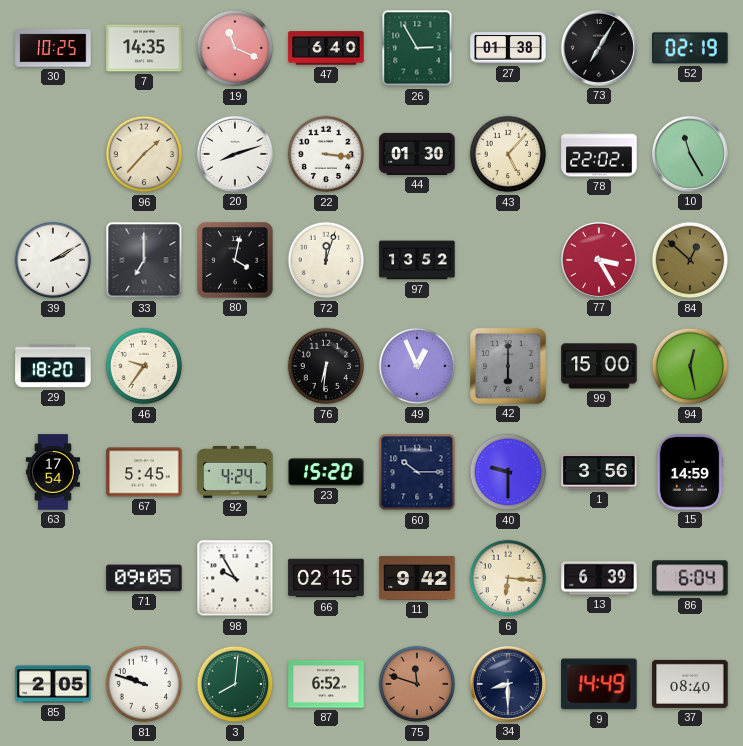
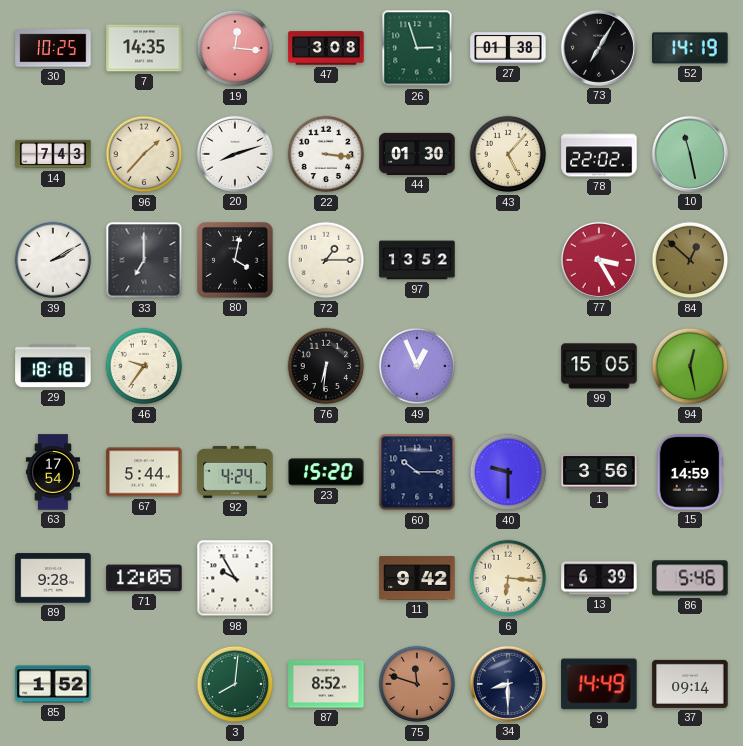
19: 11:19 -> 12:16
47: 6:40 -> 3:08
26: 2:55 -> 2:57
52: 02:19 -> 14:19
14: none -> 7:43
10: 11:25 -> 11:28
72: 12:03 -> 1:15
29: 18:20 -> 18:18
42: 6:00 -> none
99: 15:00 -> 15:05
67: 5:45 -> 5:44
89: none -> 9:28
71: 09:05 -> 12:05
66: 02:15 -> none
86: 6:04 -> 5:46
85: 2:05 -> 1:52
81: 9:48 -> none
87: 6:52 -> 8:52
37: 08:40 -> 09:14
